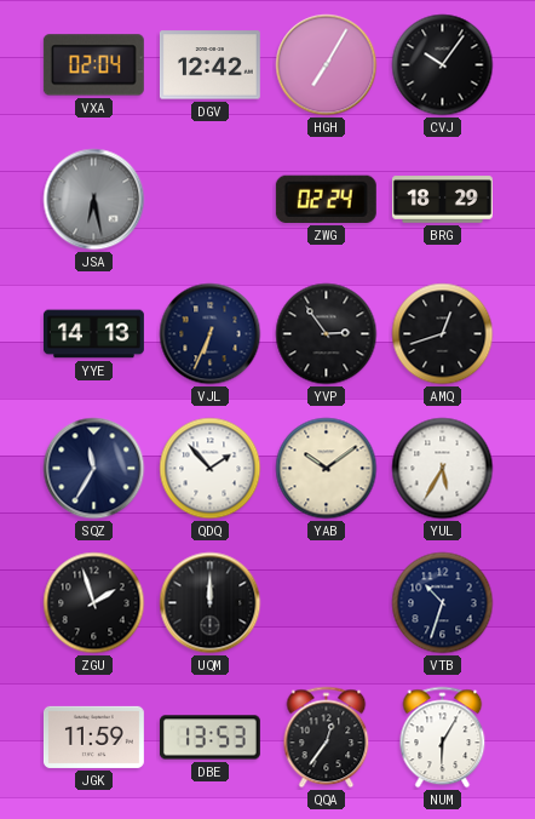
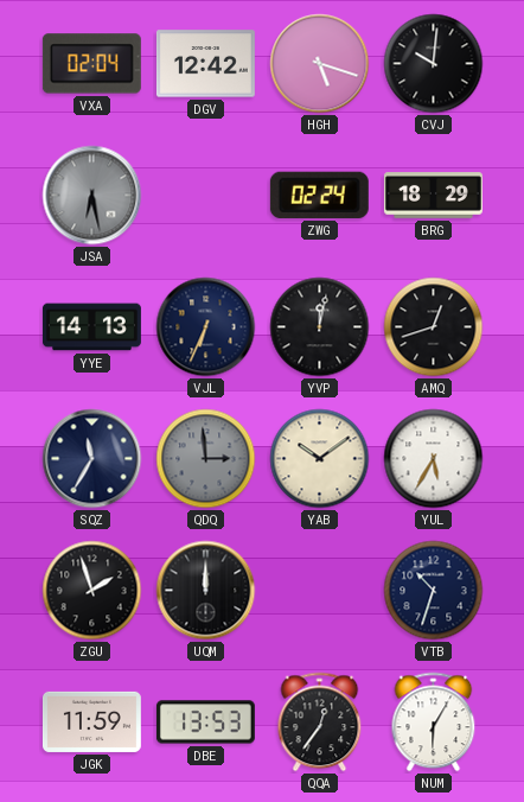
HGH: 7:05 -> 5:18
CVJ: 10:06 -> 10:01
YVP: 2:54 -> 12:02
QDQ: 1:53 -> 2:59
QDQ dial: white -> grey
